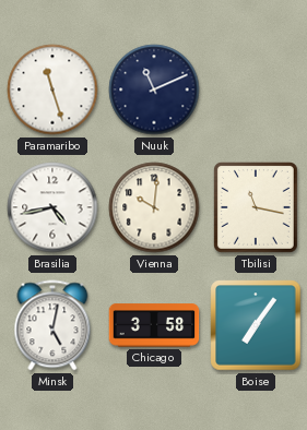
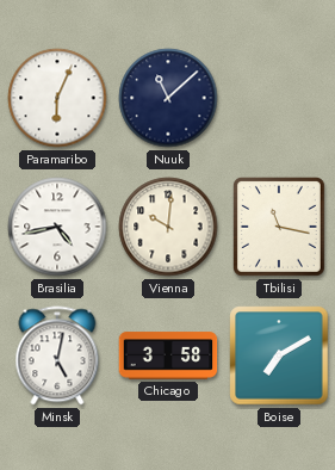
Paramaribo: 11:27 -> 6:04
Nuuk: 11:11 -> 11:08
Boise: 7:06 -> 7:10
